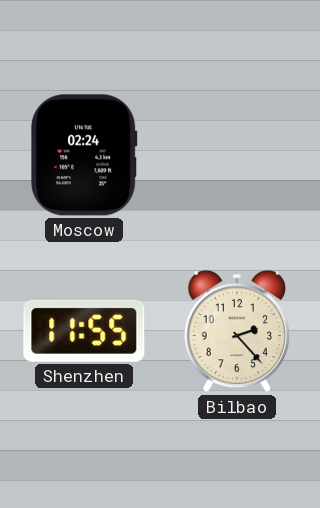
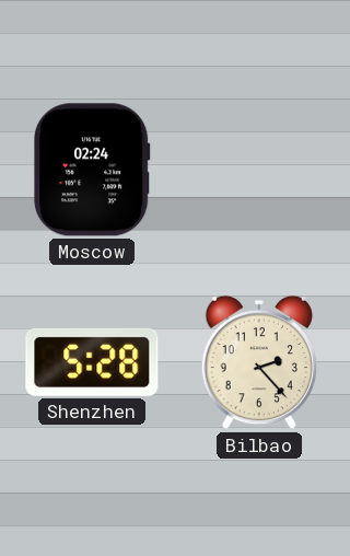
Shenzhen: 11:55 -> 5:28
